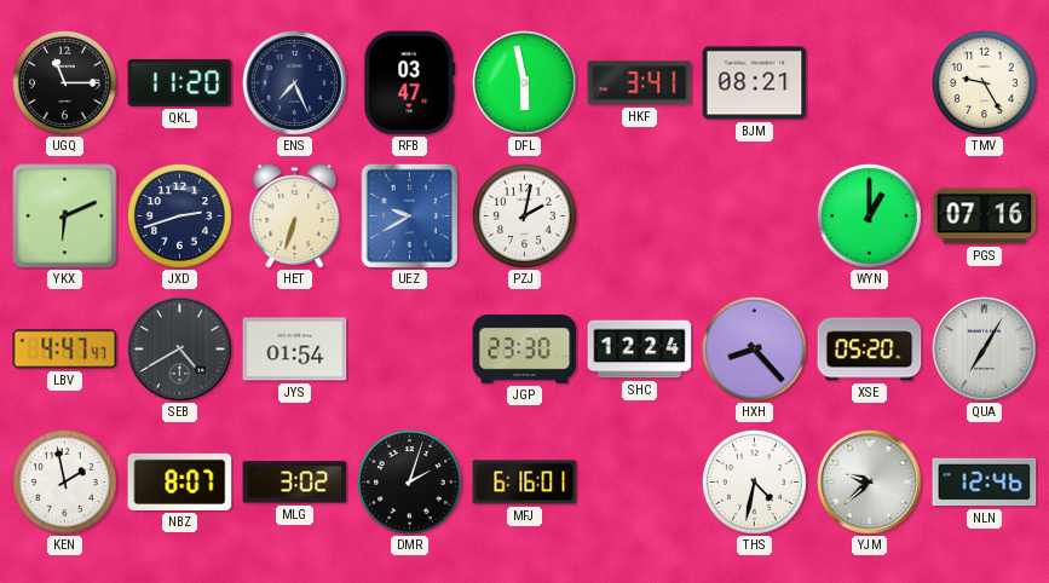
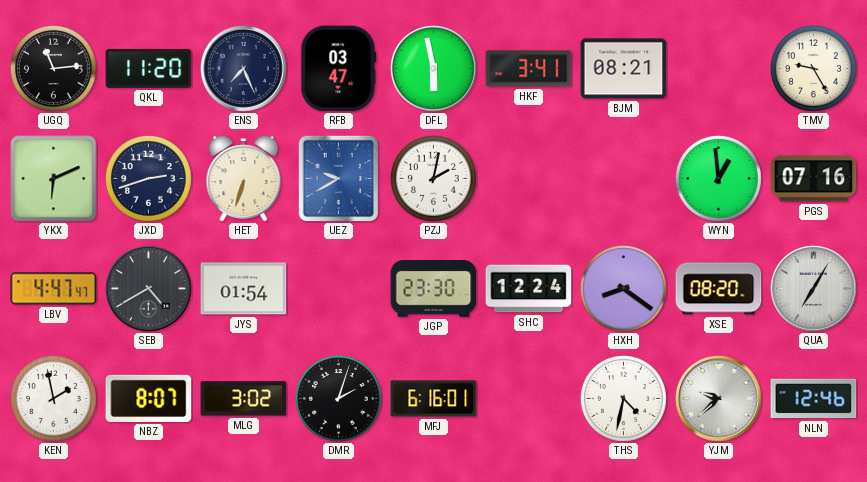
UGQ: 11:15 -> 11:14
WYN: 1:00 -> 12:59
HXH: 8:23 -> 8:21
XSE: 05:20 -> 08:20
